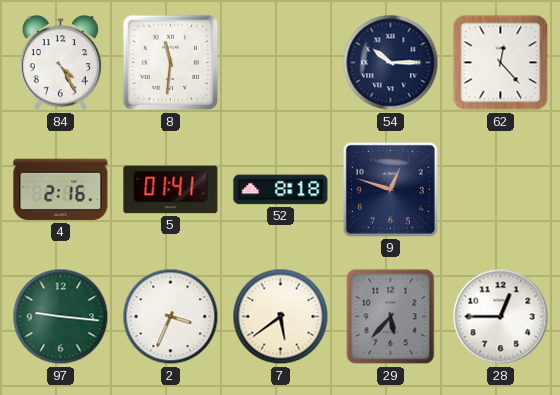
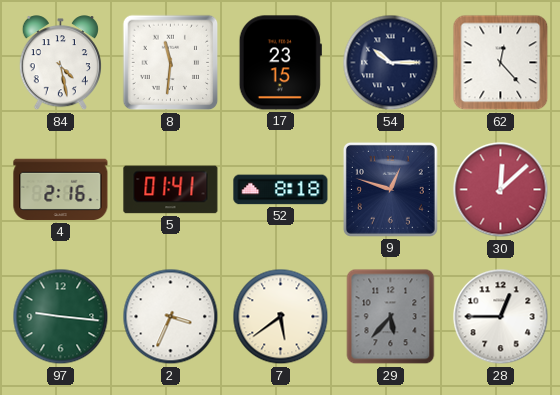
84: 4:25 -> 4:28
17: none -> 23:15
30: none -> 12:08
